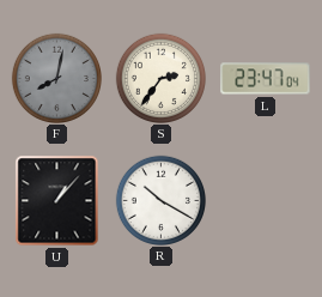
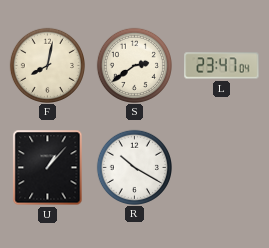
F dial: grey -> cream
S: 2:36 -> 2:39
